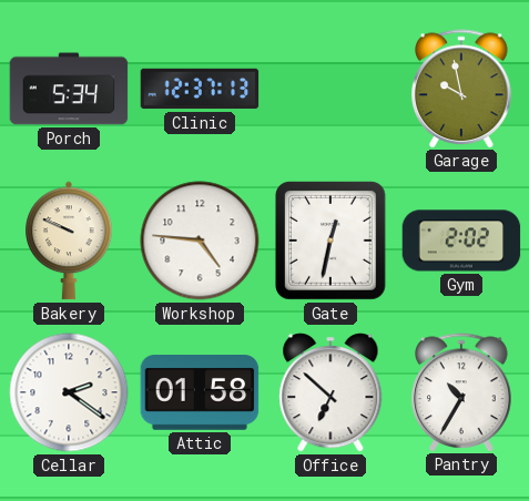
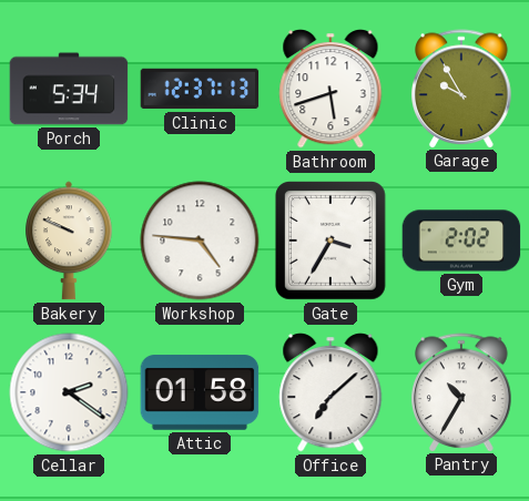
Bathroom: none -> 5:42
Garage: 9:58 -> 9:55
Gate: 12:32 -> 3:35
Office: 6:52 -> 7:08
